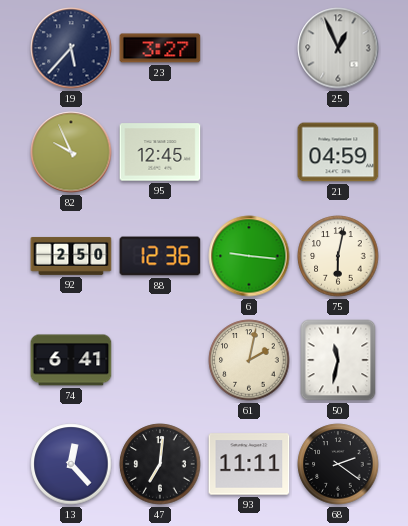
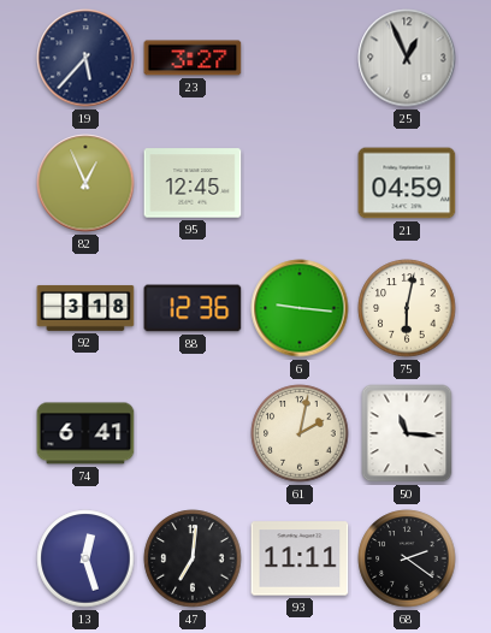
82: 9:56 -> 12:56
92: 2:50 -> 3:18
50: 11:32 -> 11:16
13: 12:23 -> 12:27
